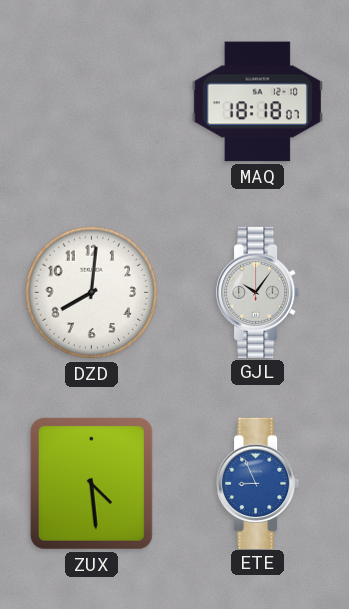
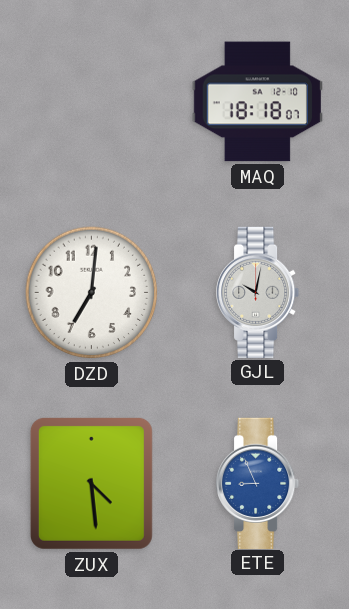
DZD: 8:01 -> 7:01
GJL: 10:06 -> 10:02
